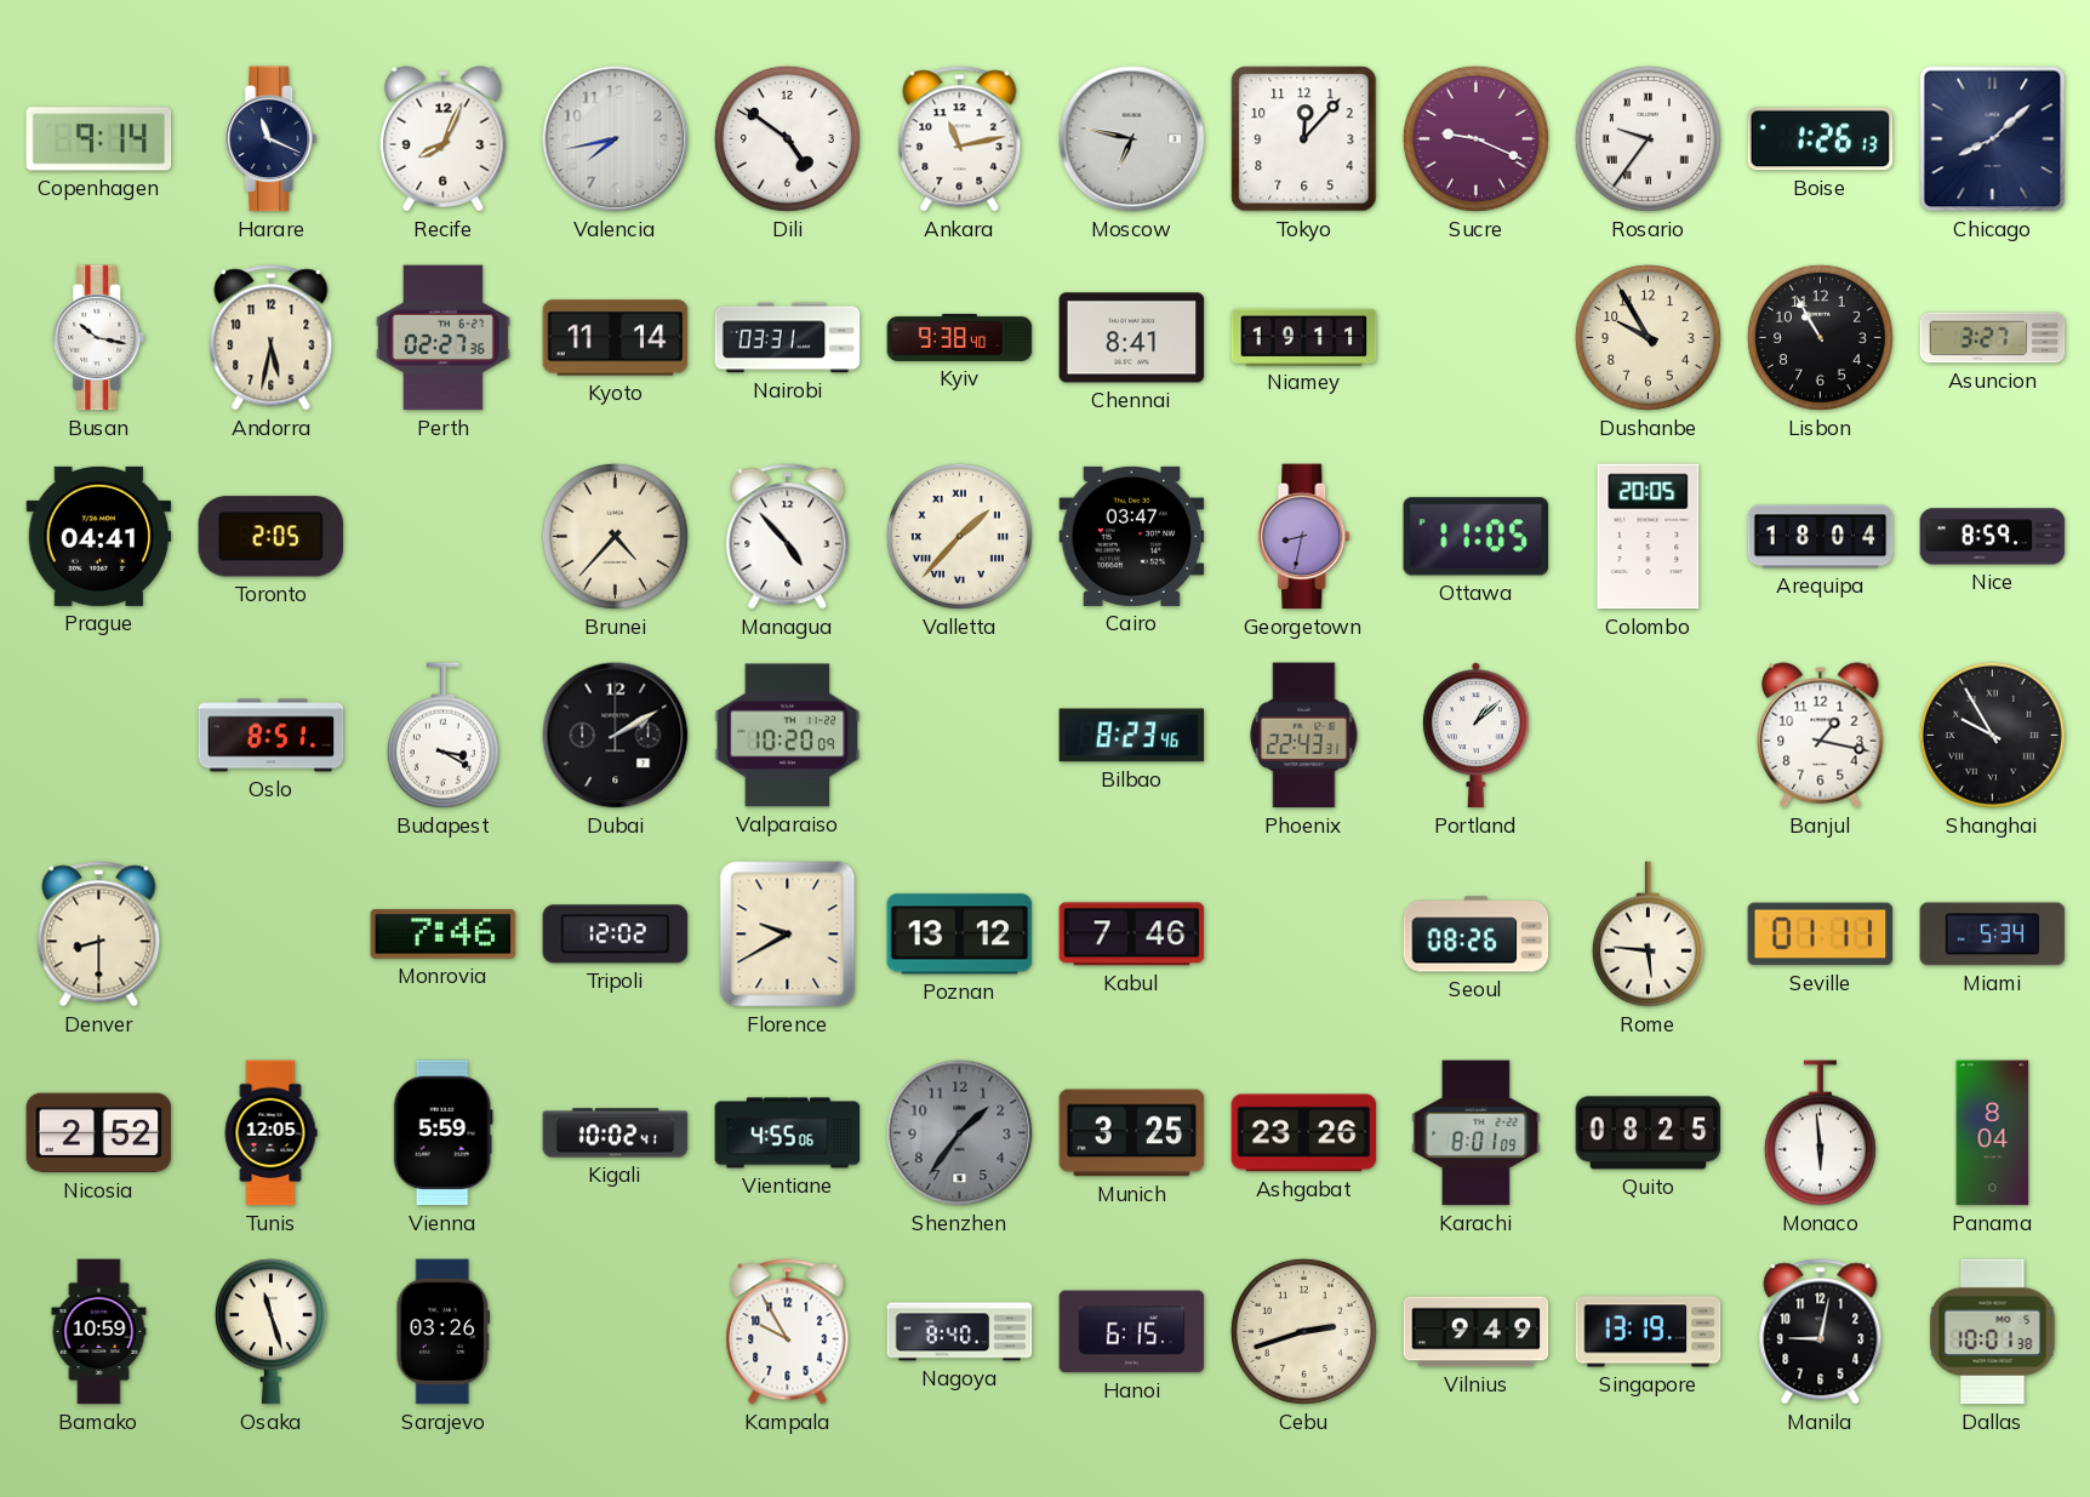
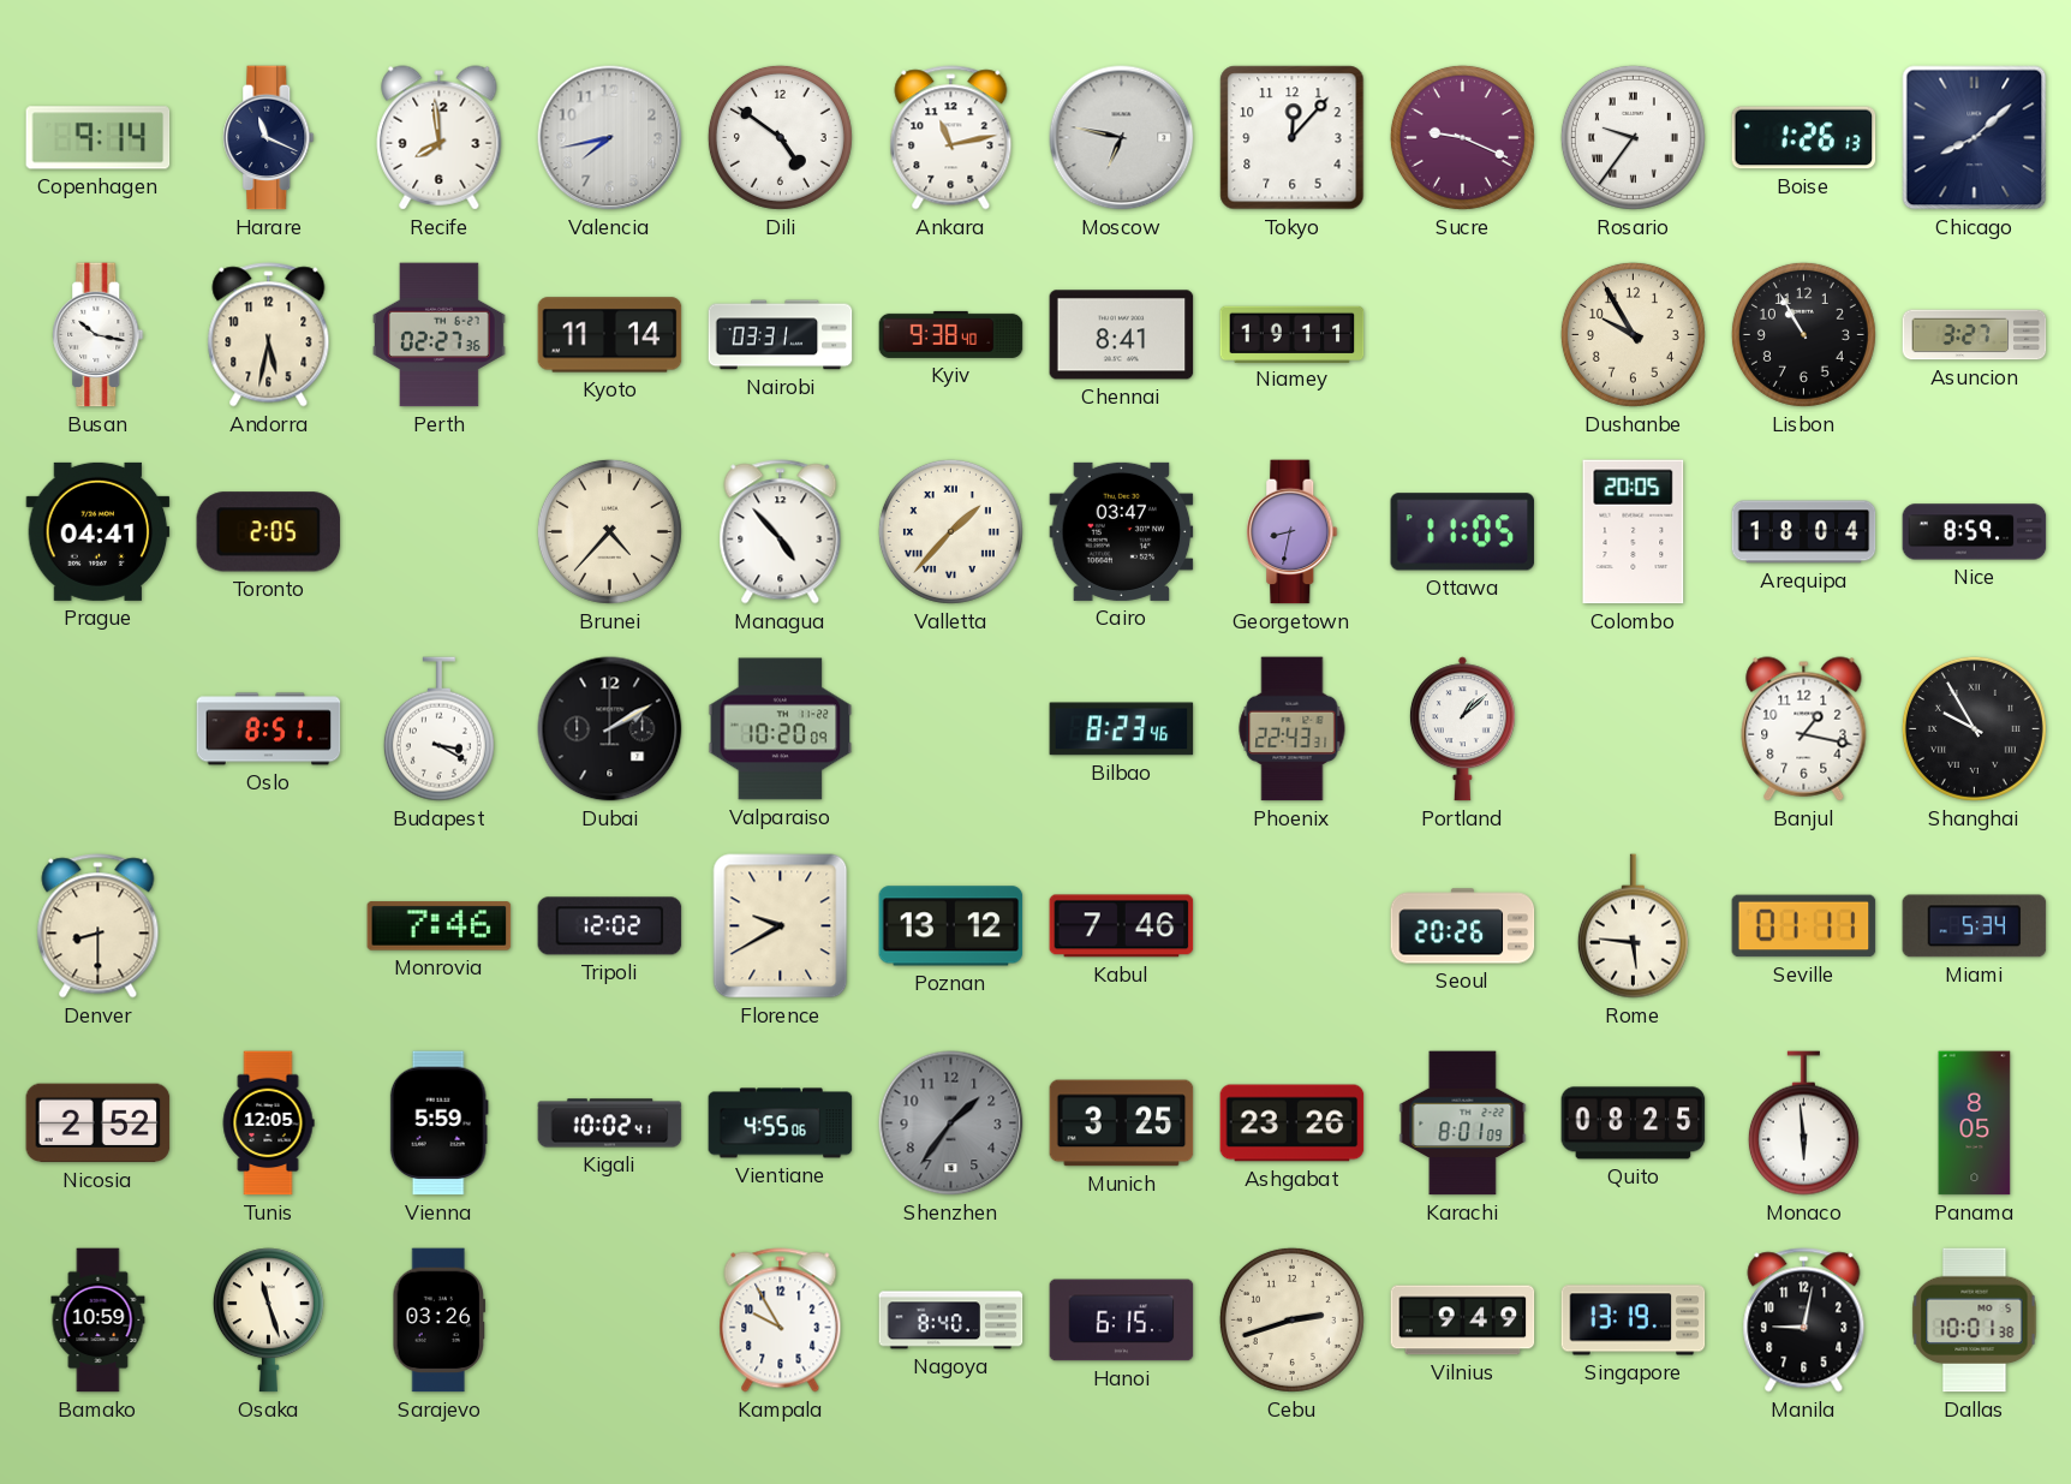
Recife: 8:04 -> 7:59
Seoul: 08:26 -> 20:26
Panama: 8:04 -> 8:05
